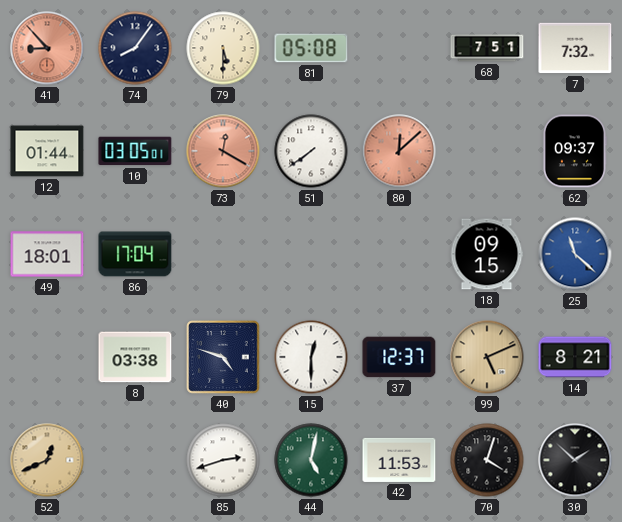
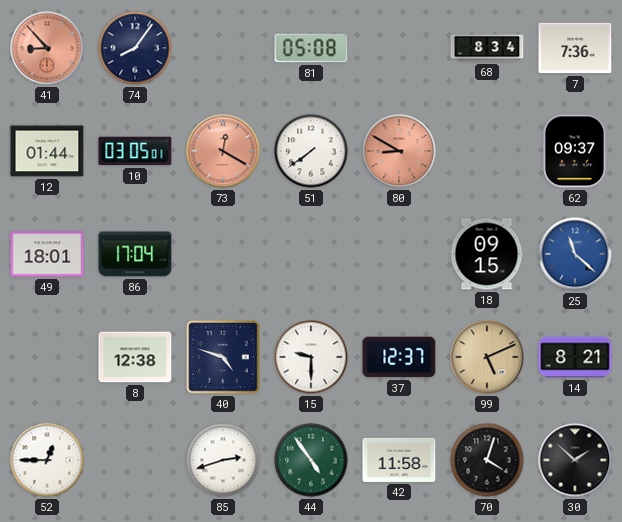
79: 5:30 -> none
68: 7:51 -> 8:34
7: 7:32 -> 7:36
80: 12:08 -> 8:50
8: 03:38 -> 12:38
15: 12:30 -> 9:30
52: 12:41 -> 12:45
52 dial: champagne -> white
44: 5:02 -> 4:54
42: 11:53 -> 11:58
